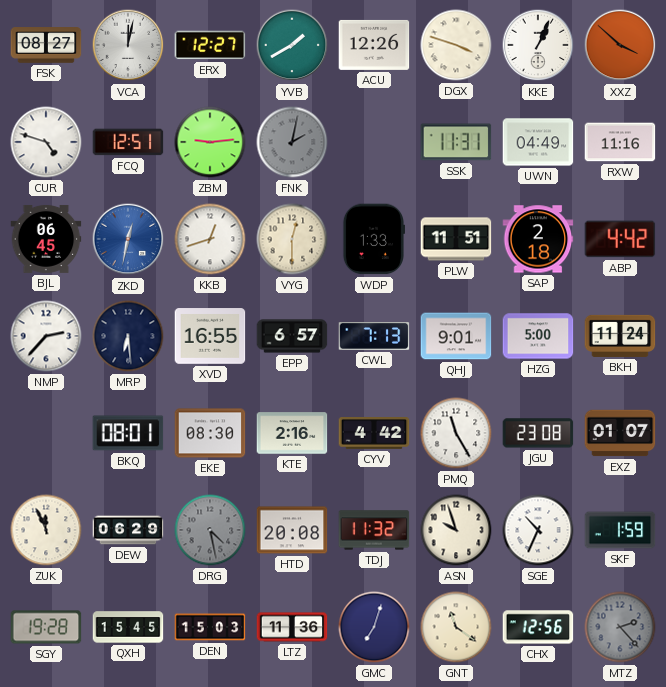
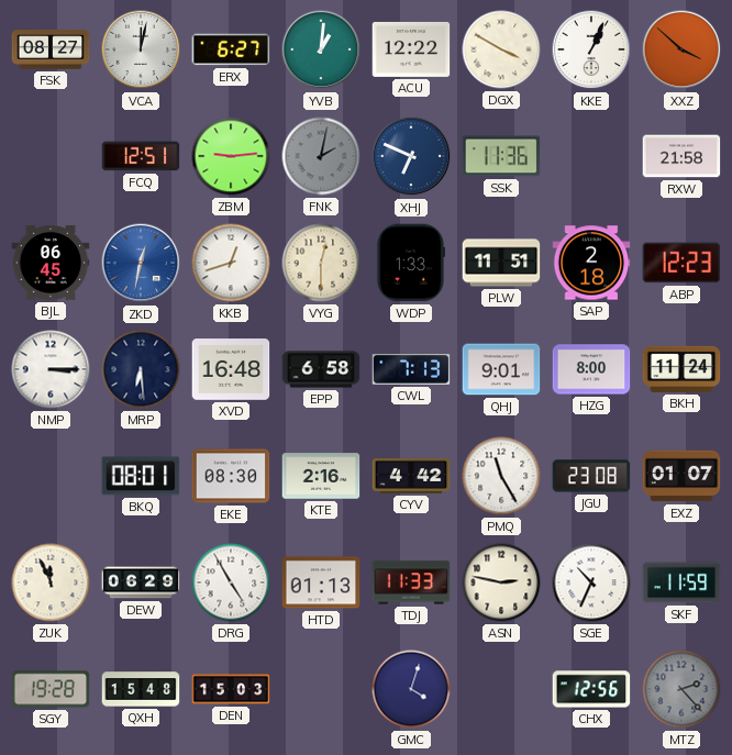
ERX: 12:27 -> 6:27
YVB: 1:40 -> 1:01
ACU: 12:26 -> 12:22
DGX: 3:48 -> 3:50
CUR: 4:48 -> none
XHJ: none -> 6:49
SSK: 11:31 -> 11:36
UWN: 04:49 -> none
RXW: 11:16 -> 21:58
ABP: 4:42 -> 12:23
NMP: 2:37 -> 3:15
XVD: 16:55 -> 16:48
EPP: 6:57 -> 6:58
HZG: 5:00 -> 8:00
DRG: 4:28 -> 4:55
DRG dial: grey -> white
HTD: 20:08 -> 01:13
TDJ: 11:32 -> 11:33
ASN: 9:57 -> 2:47
SKF: 1:59 -> 11:59
QXH: 15:45 -> 15:48
LTZ: 11:36 -> none
GMC: 7:03 -> 4:03
GNT: 11:21 -> none
